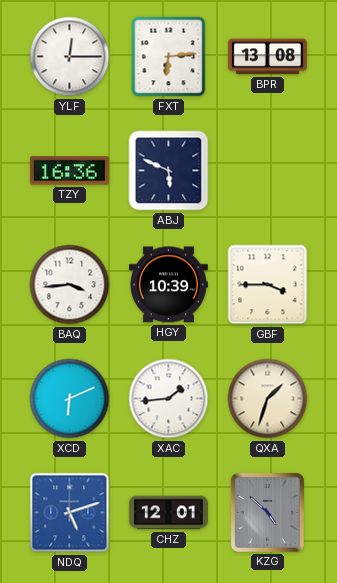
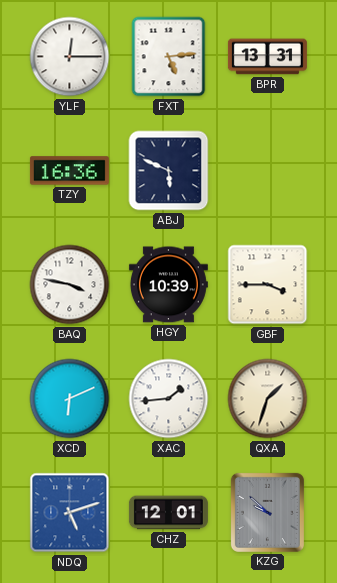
FXT: 6:14 -> 5:14
BPR: 13:08 -> 13:31
BAQ: 3:44 -> 3:47
KZG: 4:52 -> 9:52
